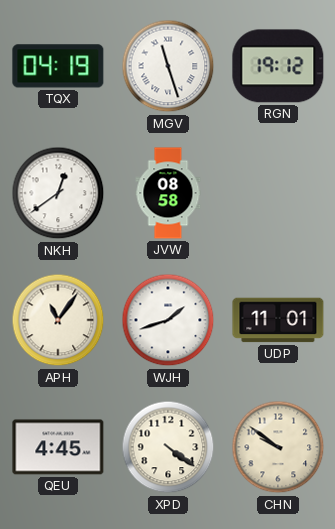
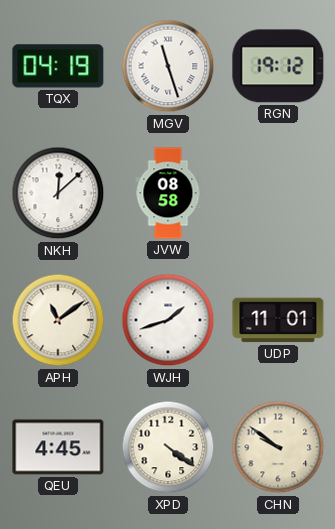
NKH: 12:39 -> 12:08
APH: 11:06 -> 11:09
